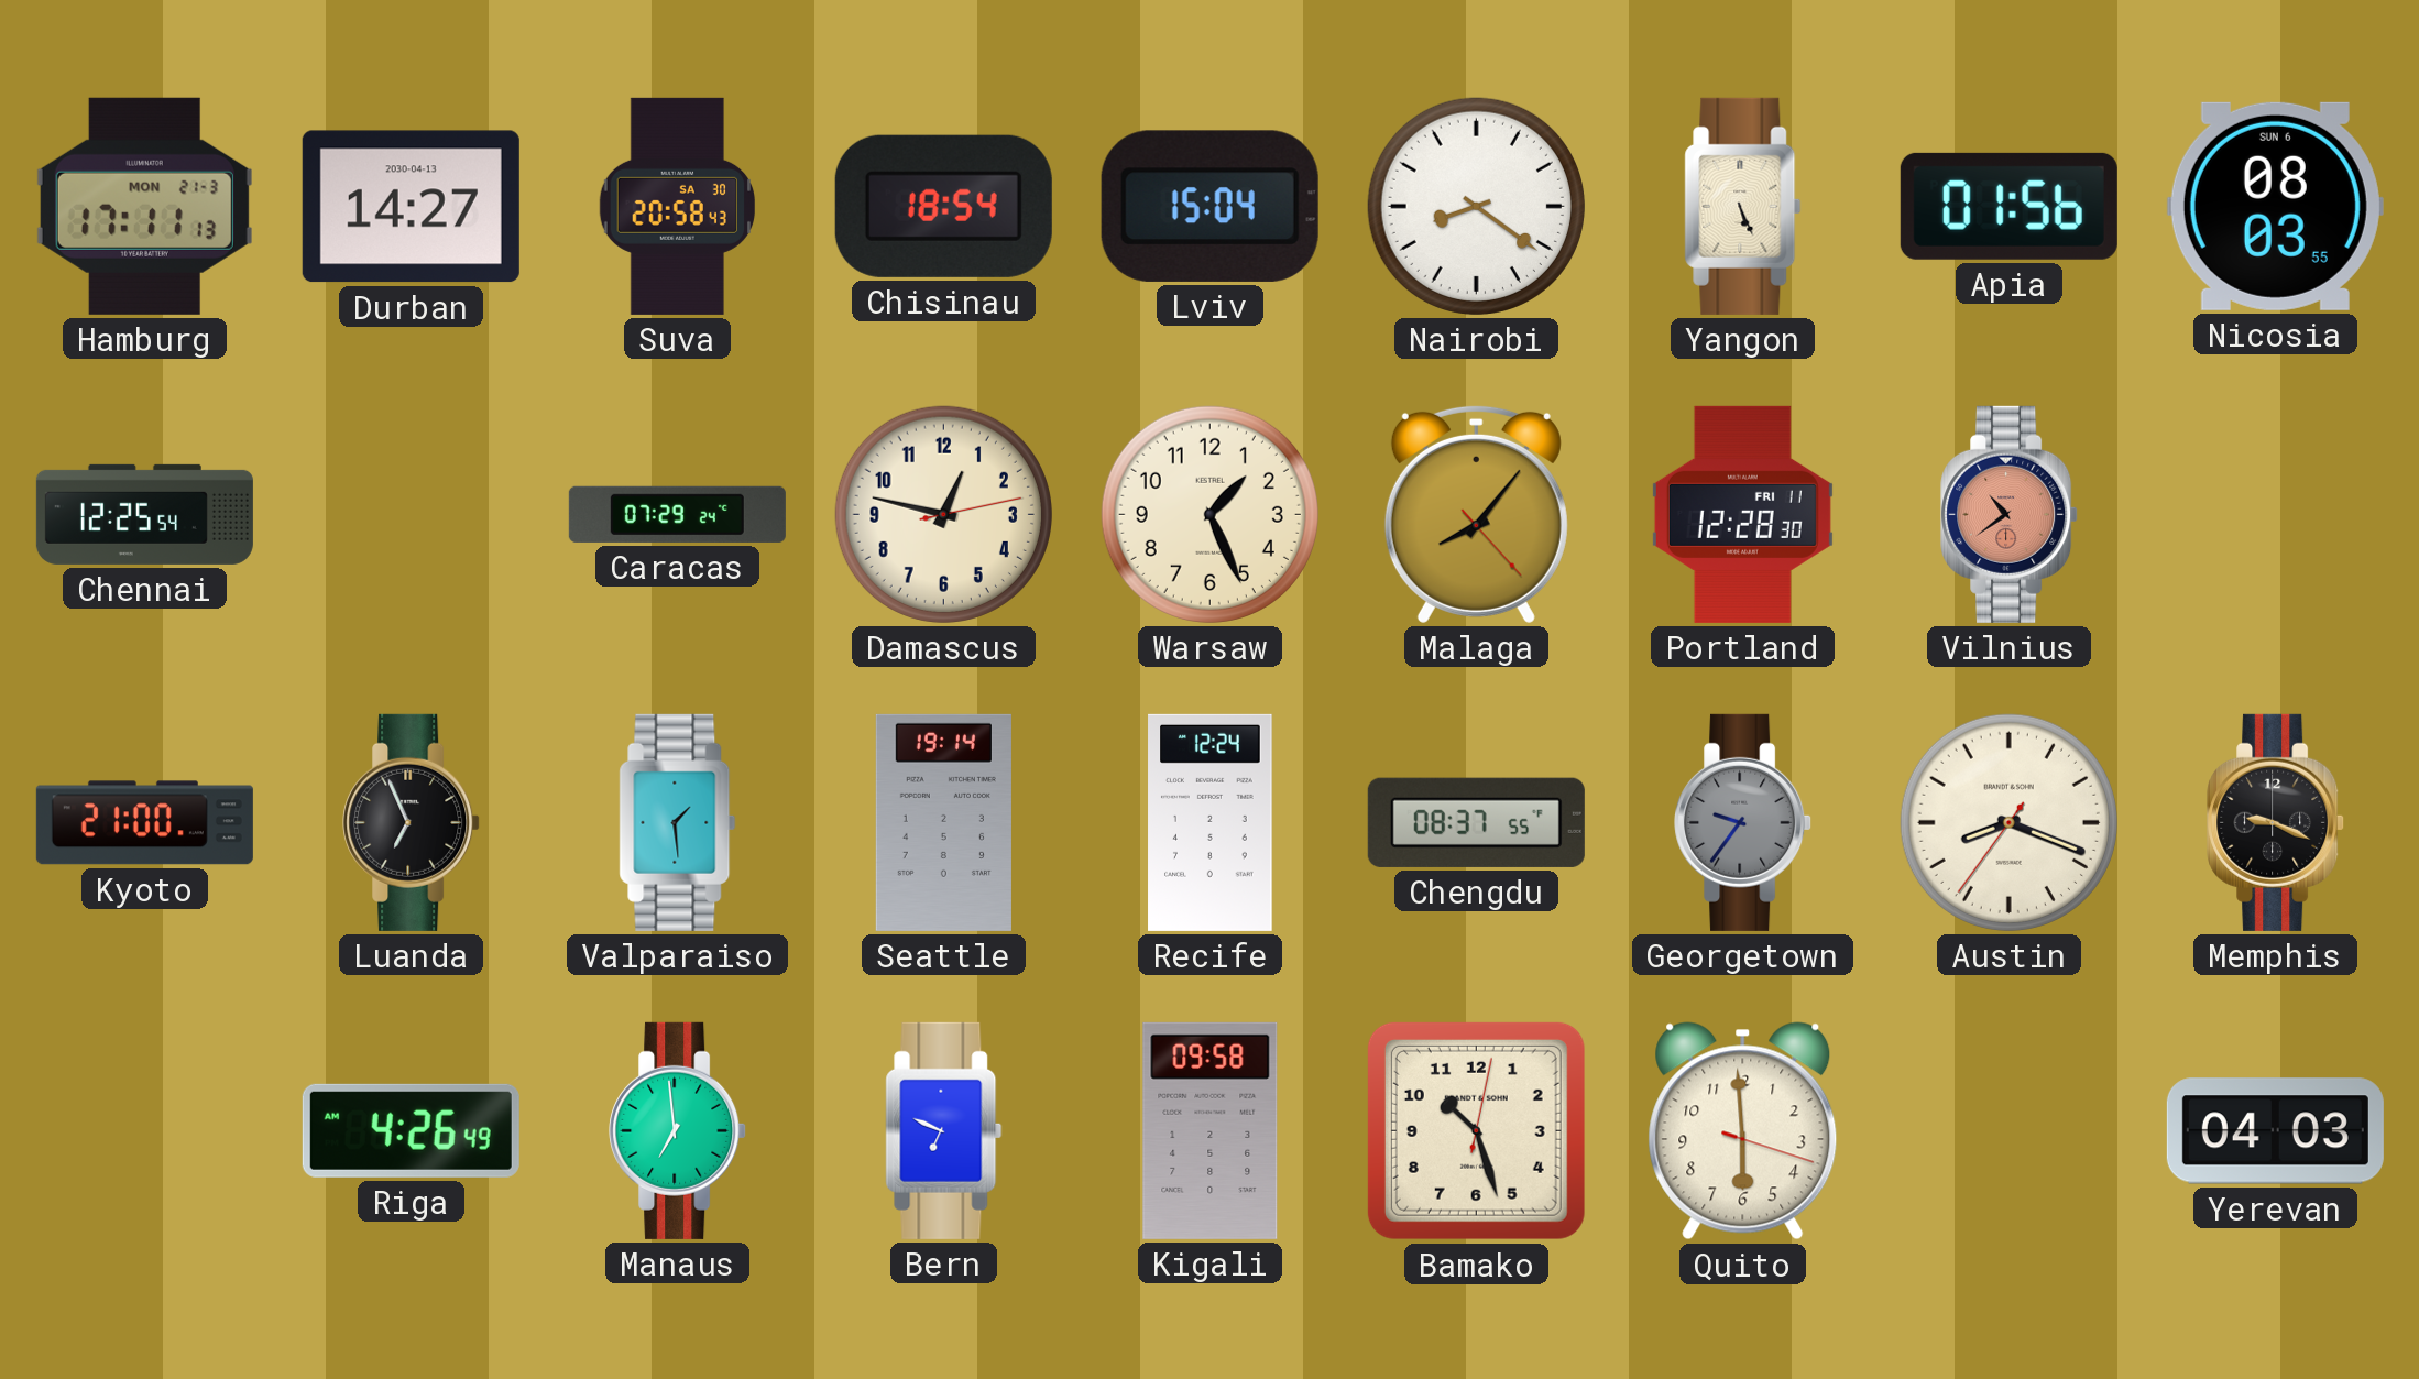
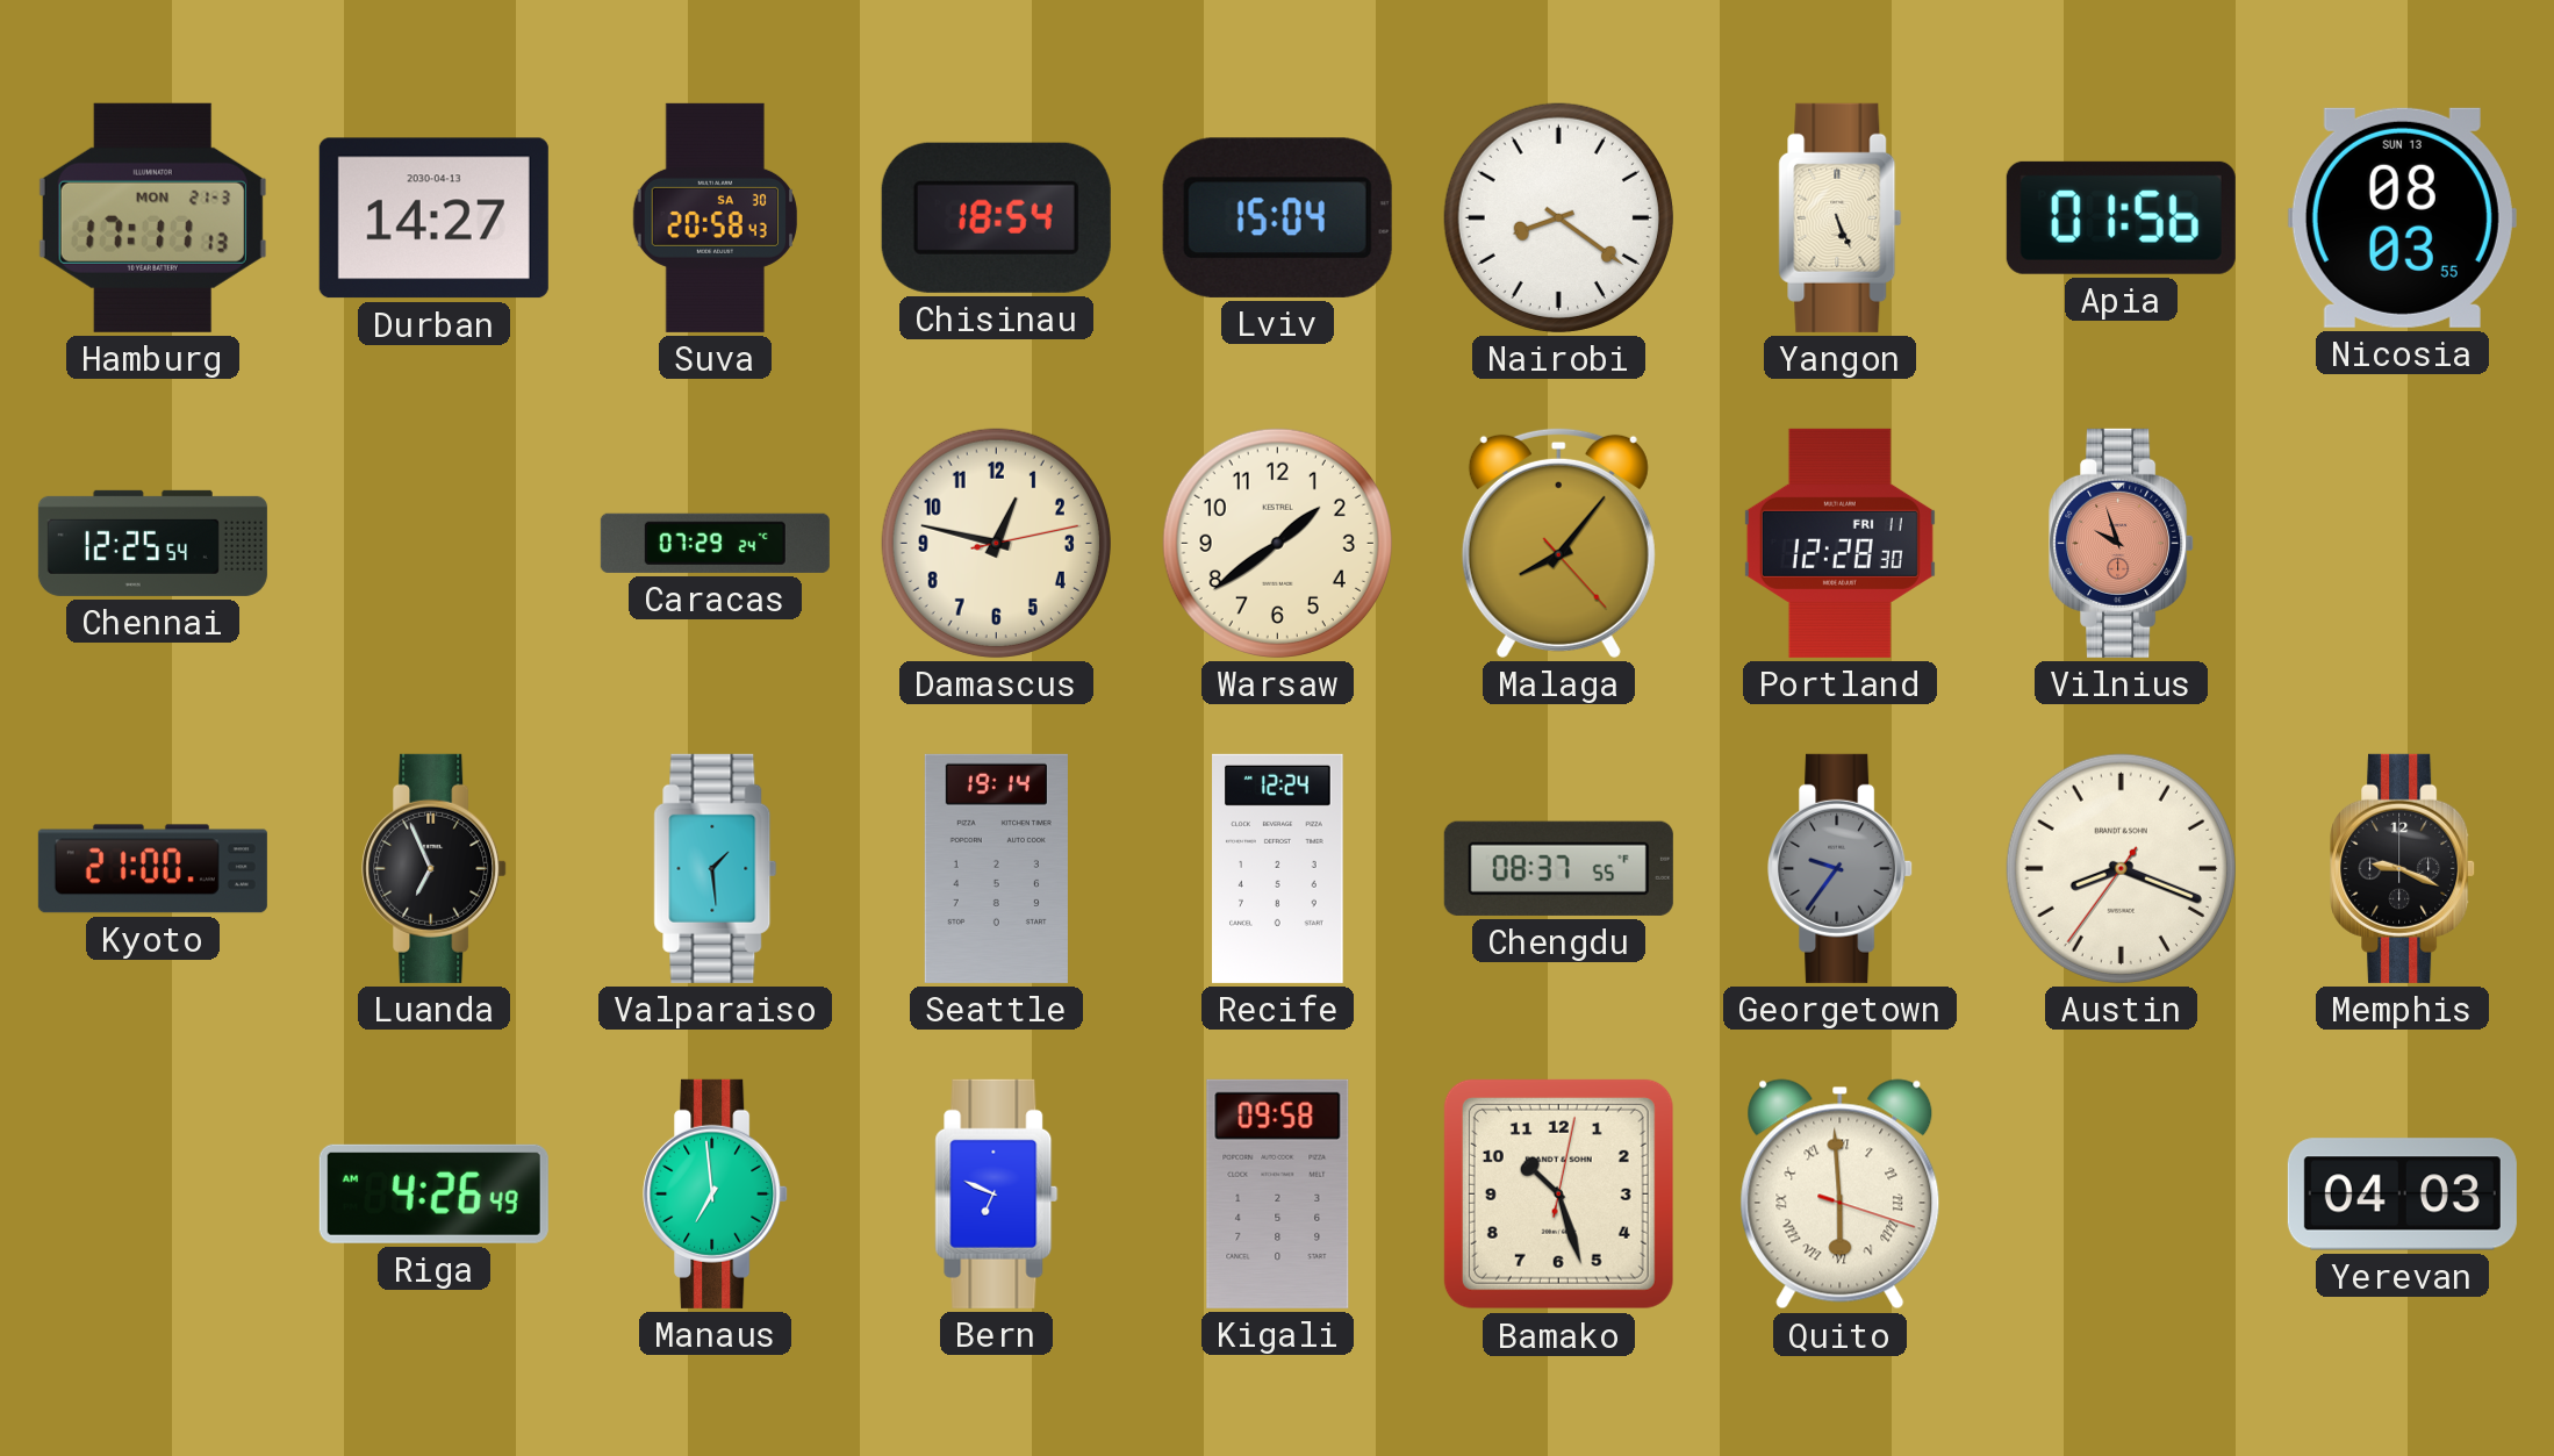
Nicosia date: SUN 6 -> SUN 13
Warsaw: 1:26 -> 1:39
Vilnius: 10:39 -> 9:57
Quito numerals: Arabic -> Roman
